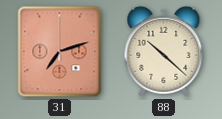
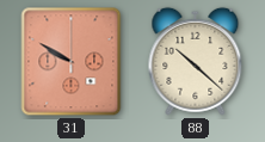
31: 7:12 -> 9:50
